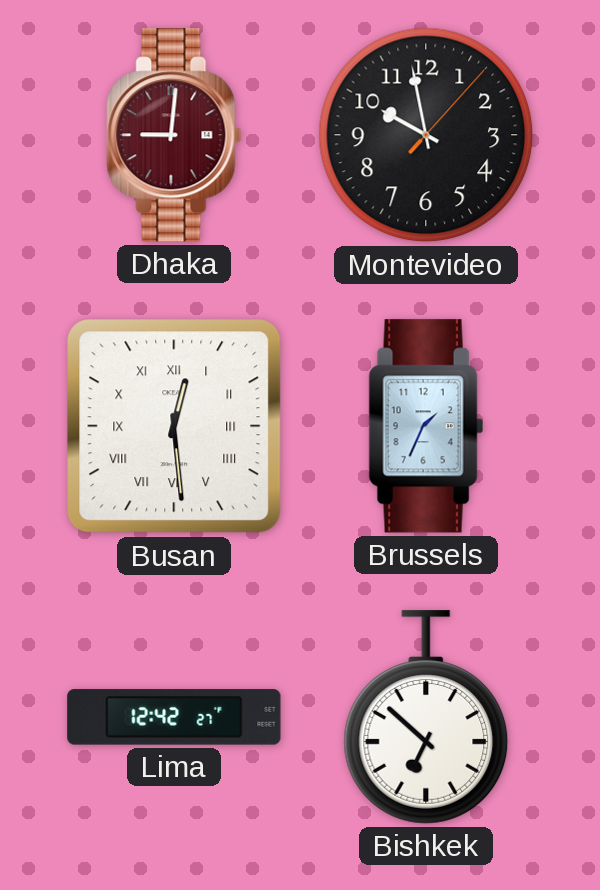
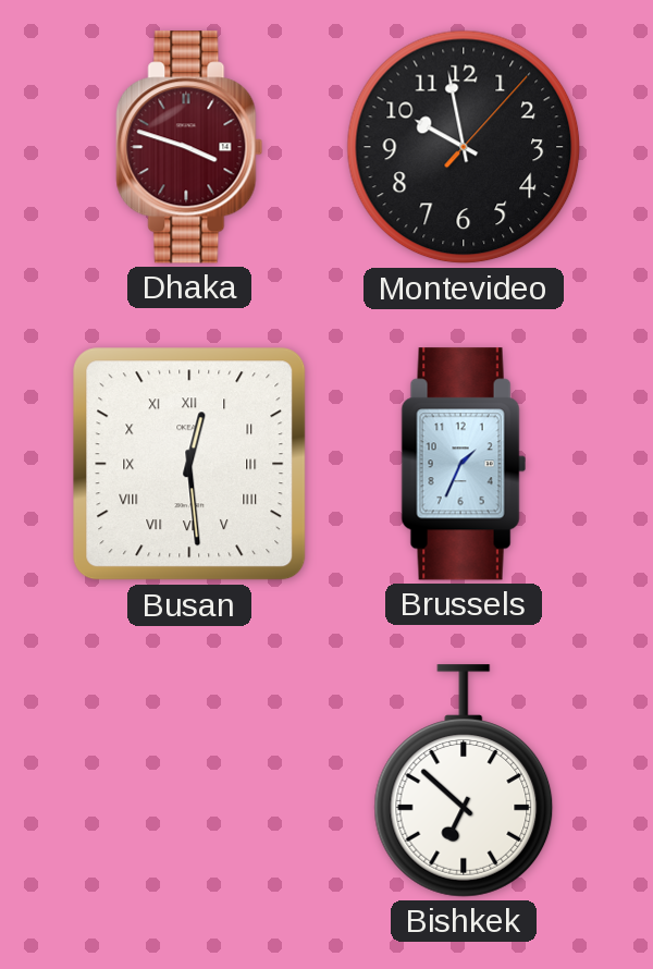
Dhaka: 9:01 -> 3:48
Lima: 12:42 -> none
